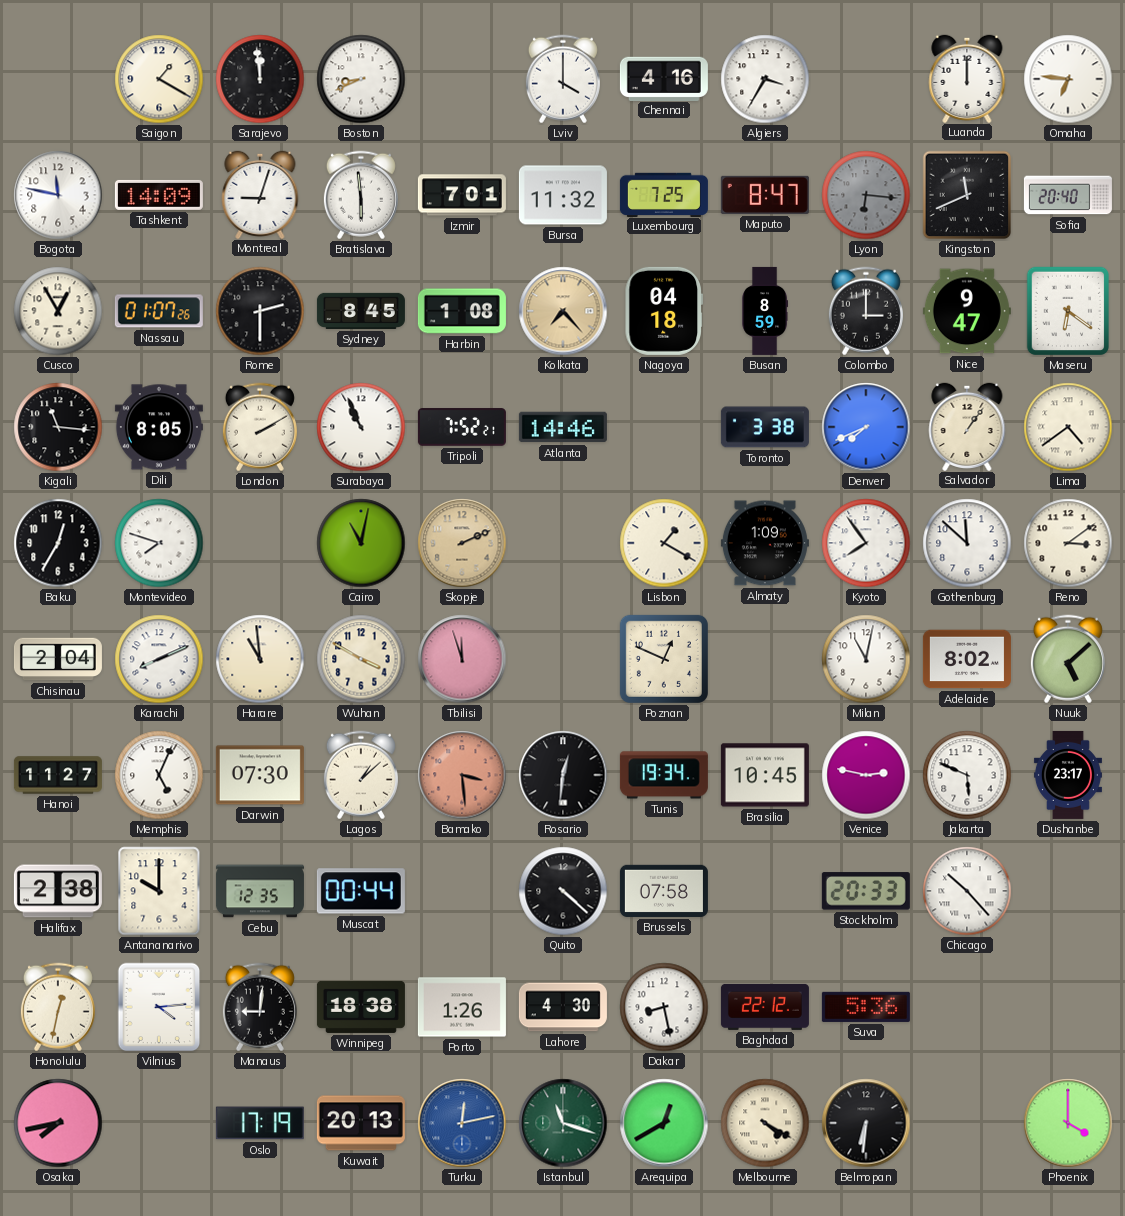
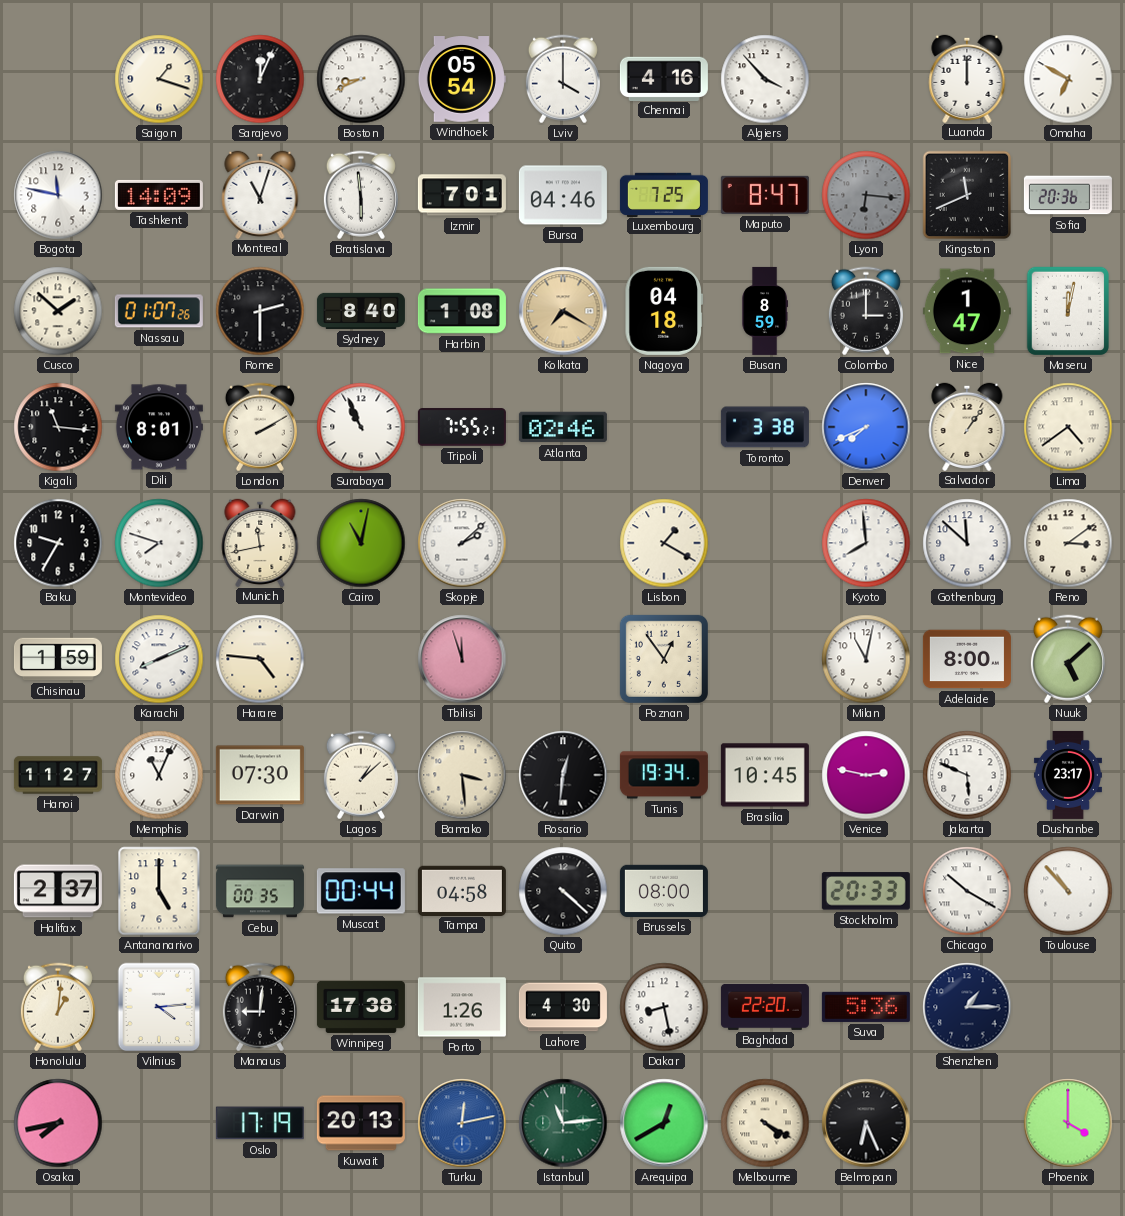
Saigon: 1:20 -> 1:18
Sarajevo: 11:59 -> 12:04
Windhoek: none -> 05:54
Algiers: 3:35 -> 3:53
Omaha: 6:46 -> 6:50
Montreal: 9:03 -> 11:03
Bursa: 11:32 -> 04:46
Sofia: 20:40 -> 20:36
Cusco: 12:55 -> 1:52
Sydney: 8:45 -> 8:40
Kolkata: 7:23 -> 7:20
Nice: 9:47 -> 1:47
Maseru: 6:21 -> 12:02
Dili: 8:05 -> 8:01
Tripoli: 7:52 -> 7:55
Atlanta: 14:46 -> 02:46
Baku: 12:35 -> 9:35
Munich: none -> 11:43
Skopje: 2:11 -> 2:08
Skopje dial: champagne -> white
Almaty: 1:09 -> none
Kyoto: 7:54 -> 7:59
Chisinau: 2:04 -> 1:59
Harare: 10:59 -> 4:46
Wuhan: 3:50 -> none
Poznan: 12:49 -> 12:54
Adelaide: 8:02 -> 8:00
Memphis: 5:04 -> 11:04
Bamako dial: salmon -> cream
Halifax: 2:38 -> 2:37
Antananarivo: 10:00 -> 5:00
Cebu: 12:35 -> 00:35
Tampa: none -> 04:58
Brussels: 07:58 -> 08:00
Chicago: 10:23 -> 10:20
Toulouse: none -> 10:53
Honolulu: 12:32 -> 1:01
Winnipeg: 18:38 -> 17:38
Baghdad: 22:12 -> 22:20
Shenzhen: none -> 1:15
Istanbul: 11:18 -> 11:14
Belmopan: 6:31 -> 6:26
